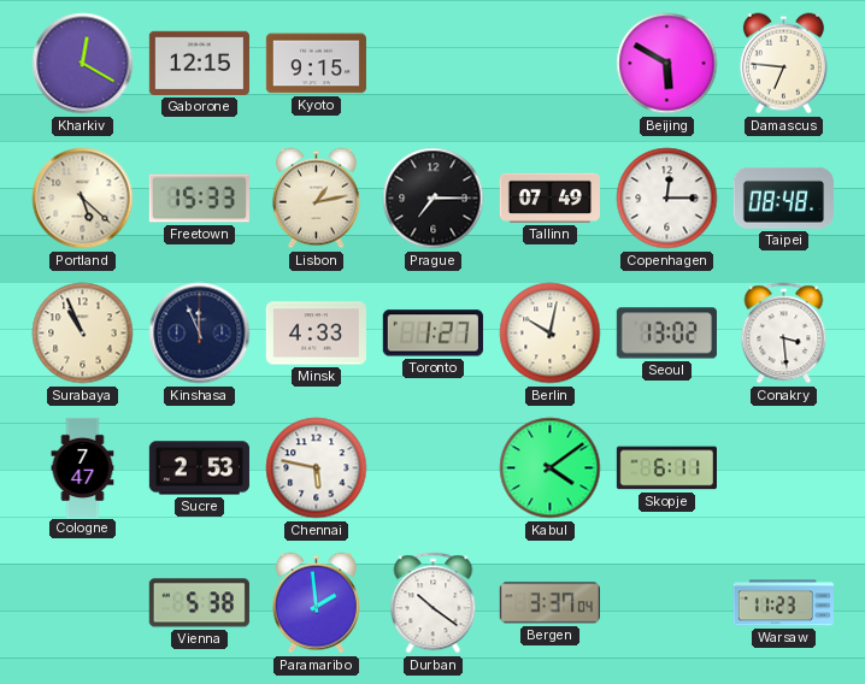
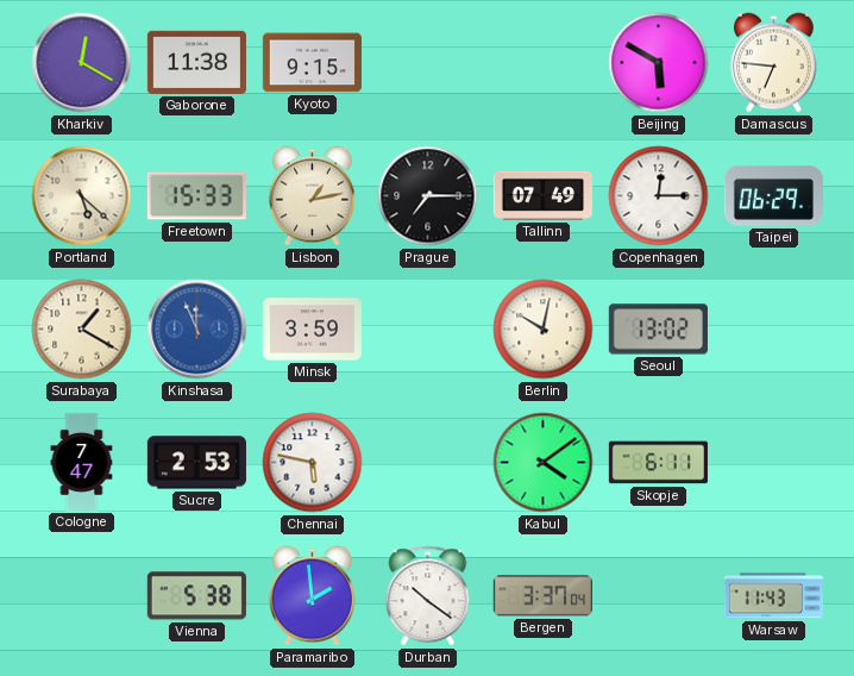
Gaborone: 12:15 -> 11:38
Taipei: 08:48 -> 06:29
Surabaya: 10:56 -> 1:20
Kinshasa dial: navy -> blue
Minsk: 4:33 -> 3:59
Toronto: 1:27 -> none
Conakry: 3:29 -> none
Warsaw: 11:23 -> 11:43
